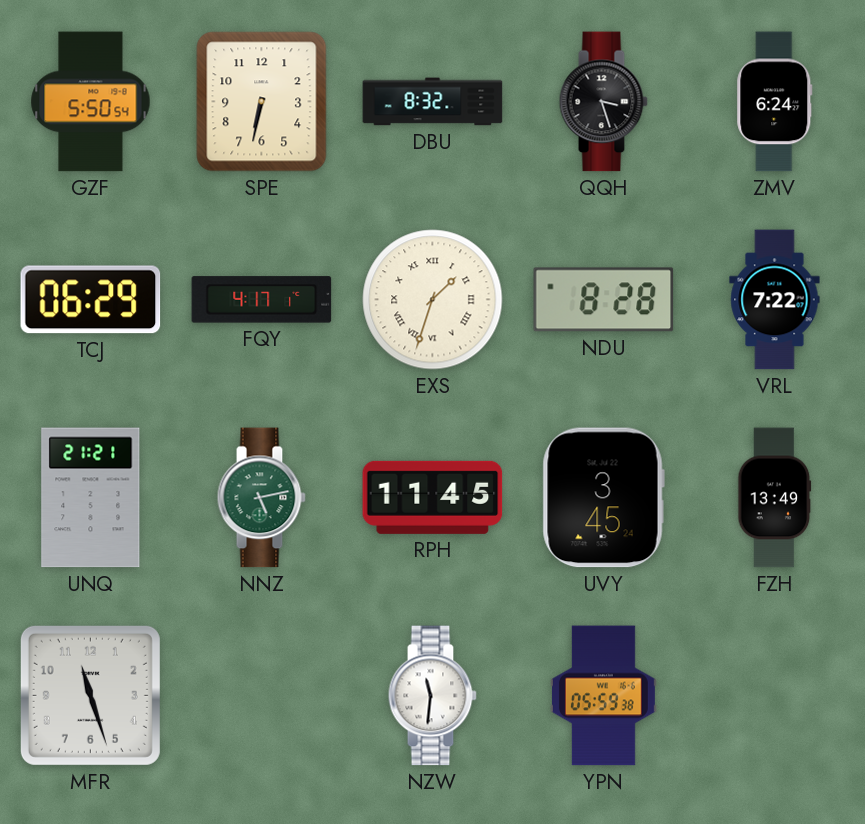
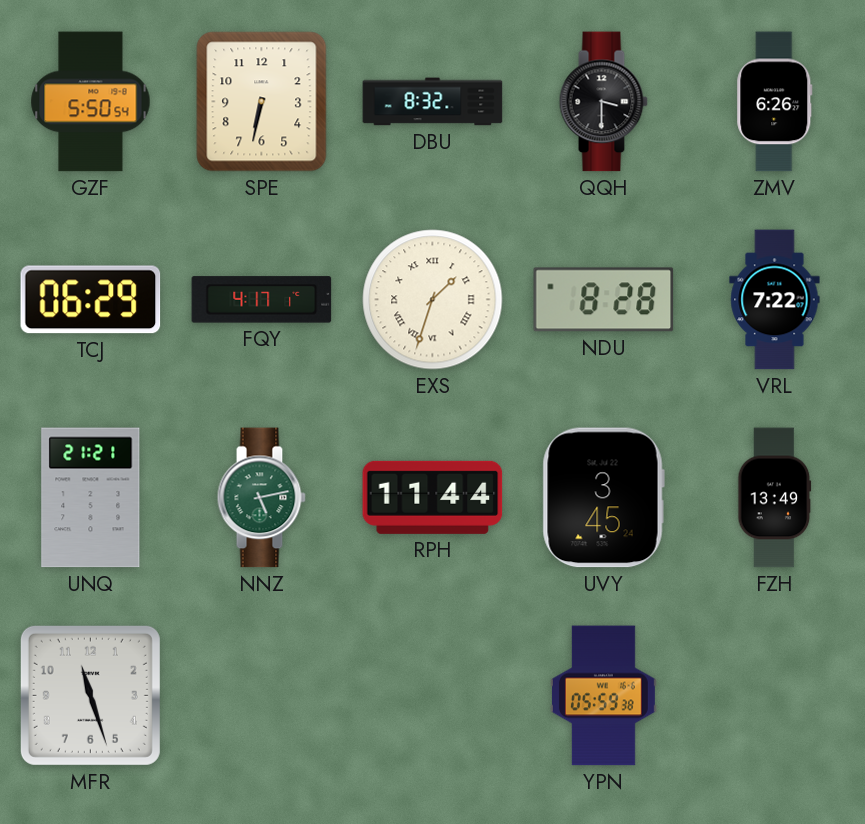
QQH: 3:27 -> 3:30
ZMV: 6:24 -> 6:26
RPH: 11:45 -> 11:44
NZW: 11:31 -> none
